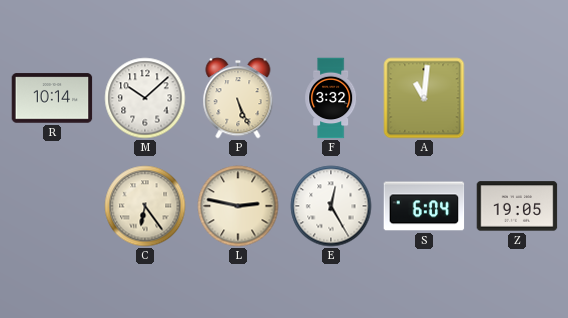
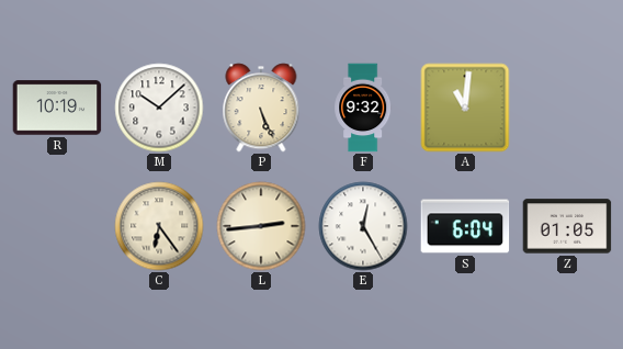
R: 10:14 -> 10:19
F: 3:32 -> 9:32
L: 2:47 -> 2:44
Z: 19:05 -> 01:05
